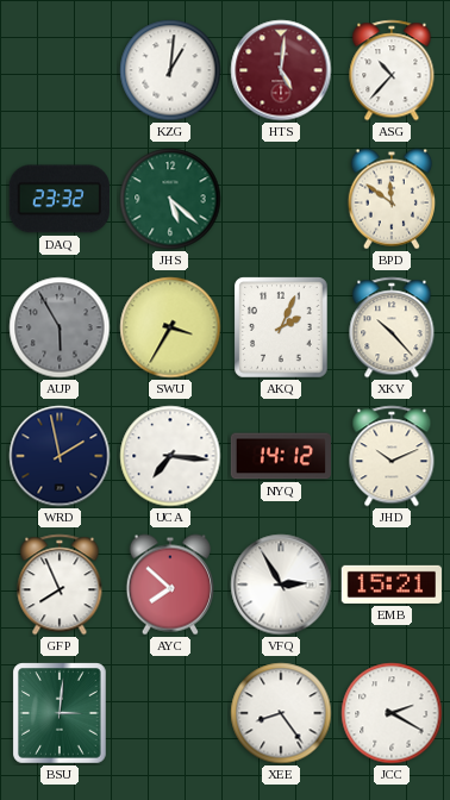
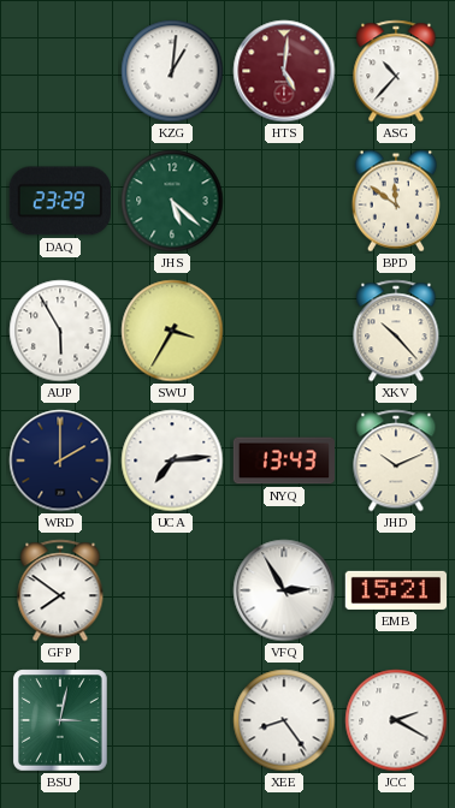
DAQ: 23:32 -> 23:29
AUP dial: grey -> white
AKQ: 2:04 -> none
WRD: 1:58 -> 2:00
UCA: 7:16 -> 7:14
NYQ: 14:12 -> 13:43
GFP: 7:56 -> 7:51
AYC: 7:52 -> none
BSU: 3:01 -> 3:02
